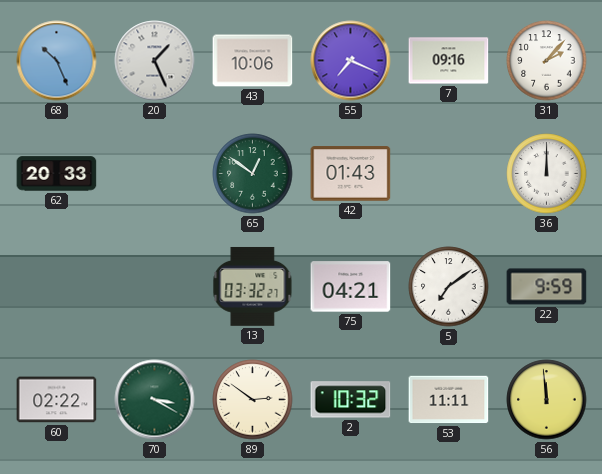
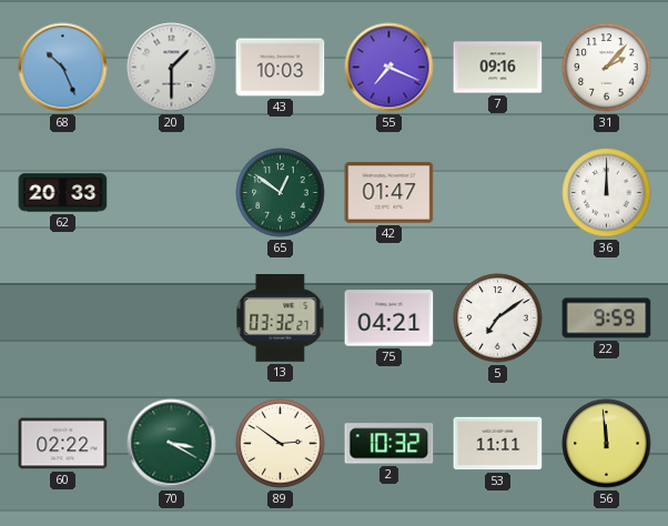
20: 1:26 -> 1:30
43: 10:06 -> 10:03
42: 01:43 -> 01:47
